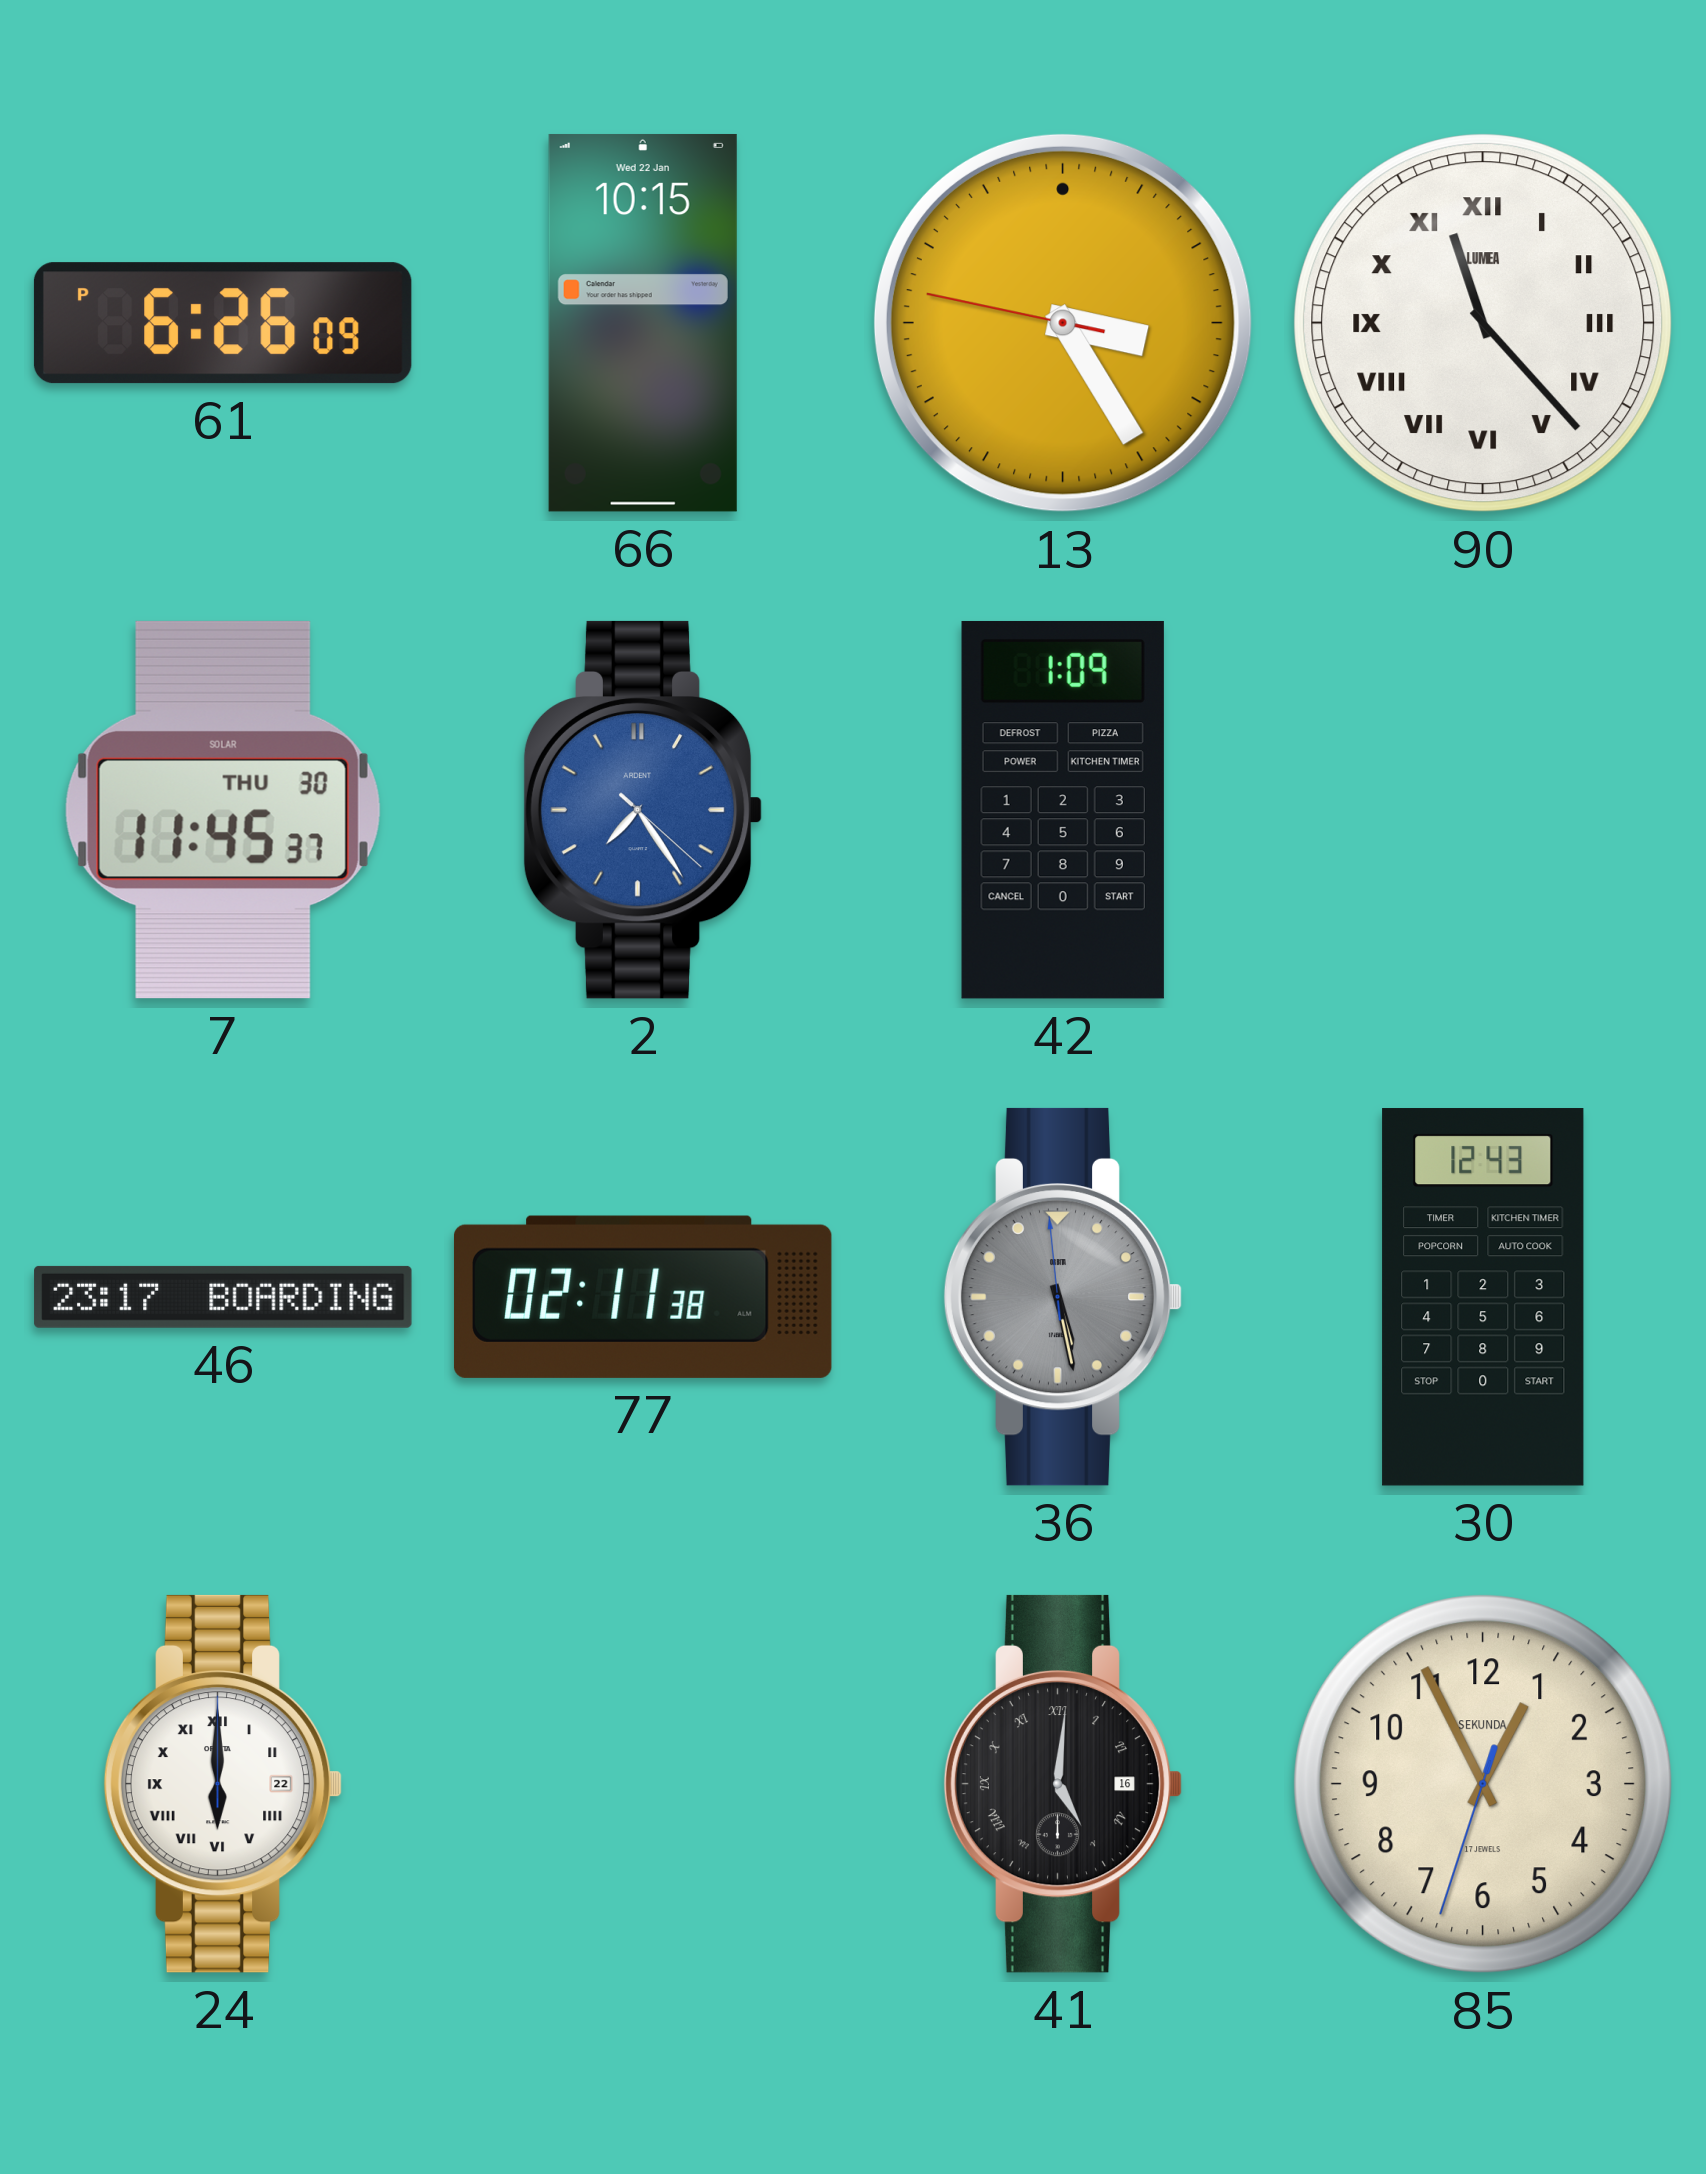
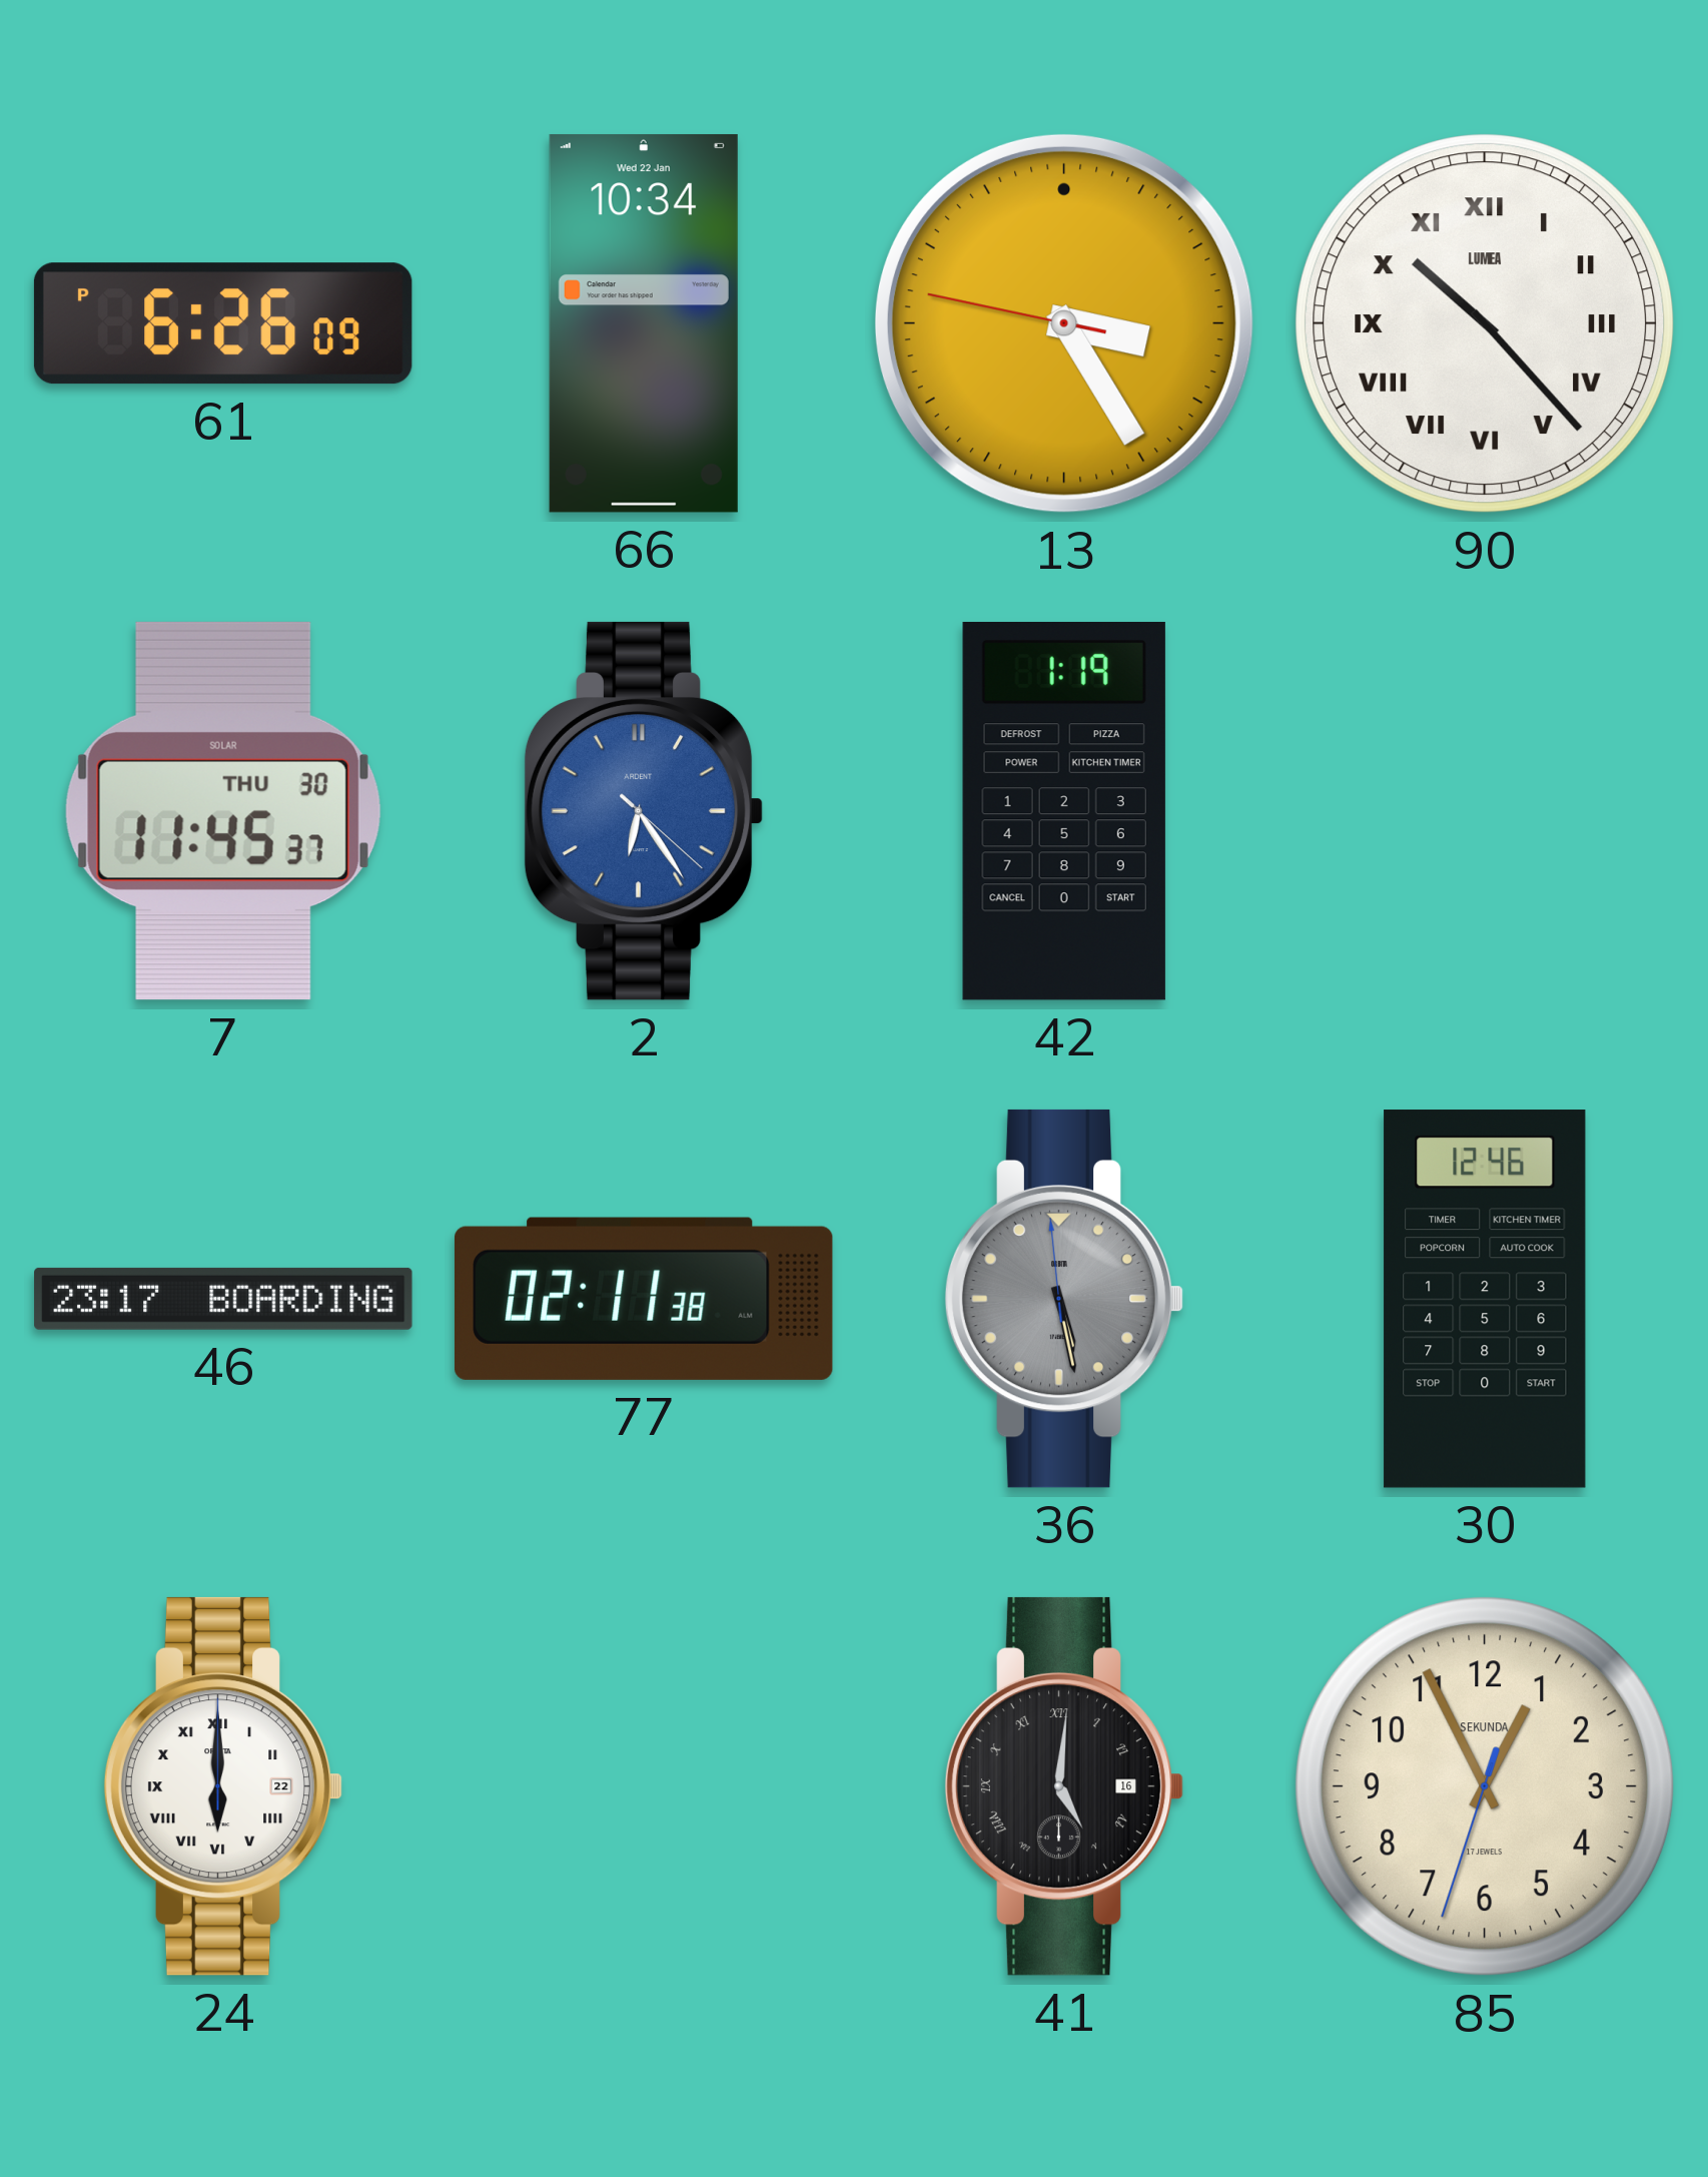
66: 10:15 -> 10:34
90: 11:23 -> 10:23
2: 7:24 -> 6:24
42: 1:09 -> 1:19
30: 12:43 -> 12:46
